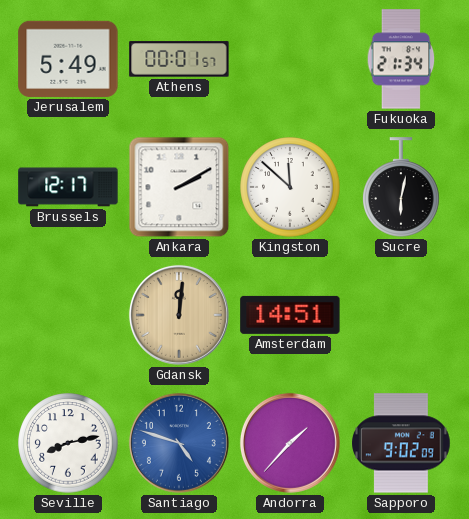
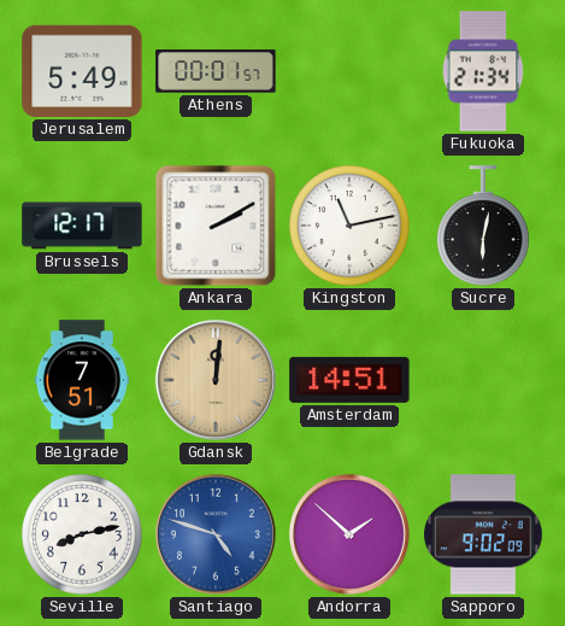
Kingston: 11:52 -> 11:13
Belgrade: none -> 7:51
Andorra: 1:37 -> 1:52
